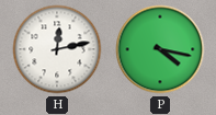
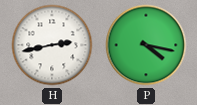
H: 12:13 -> 2:43
